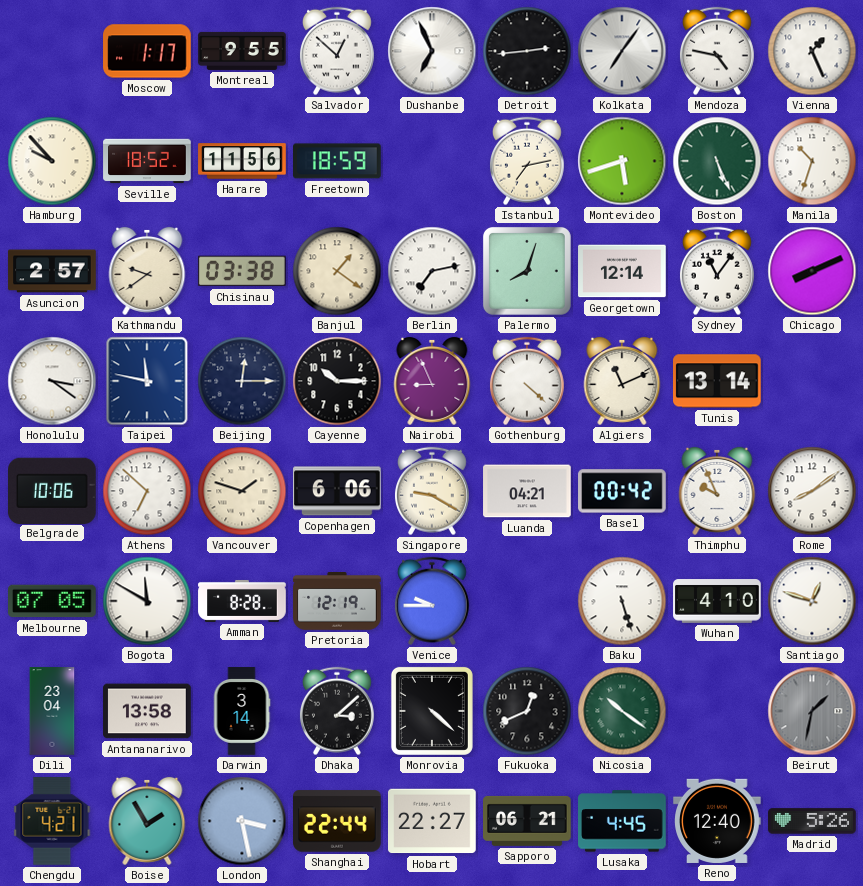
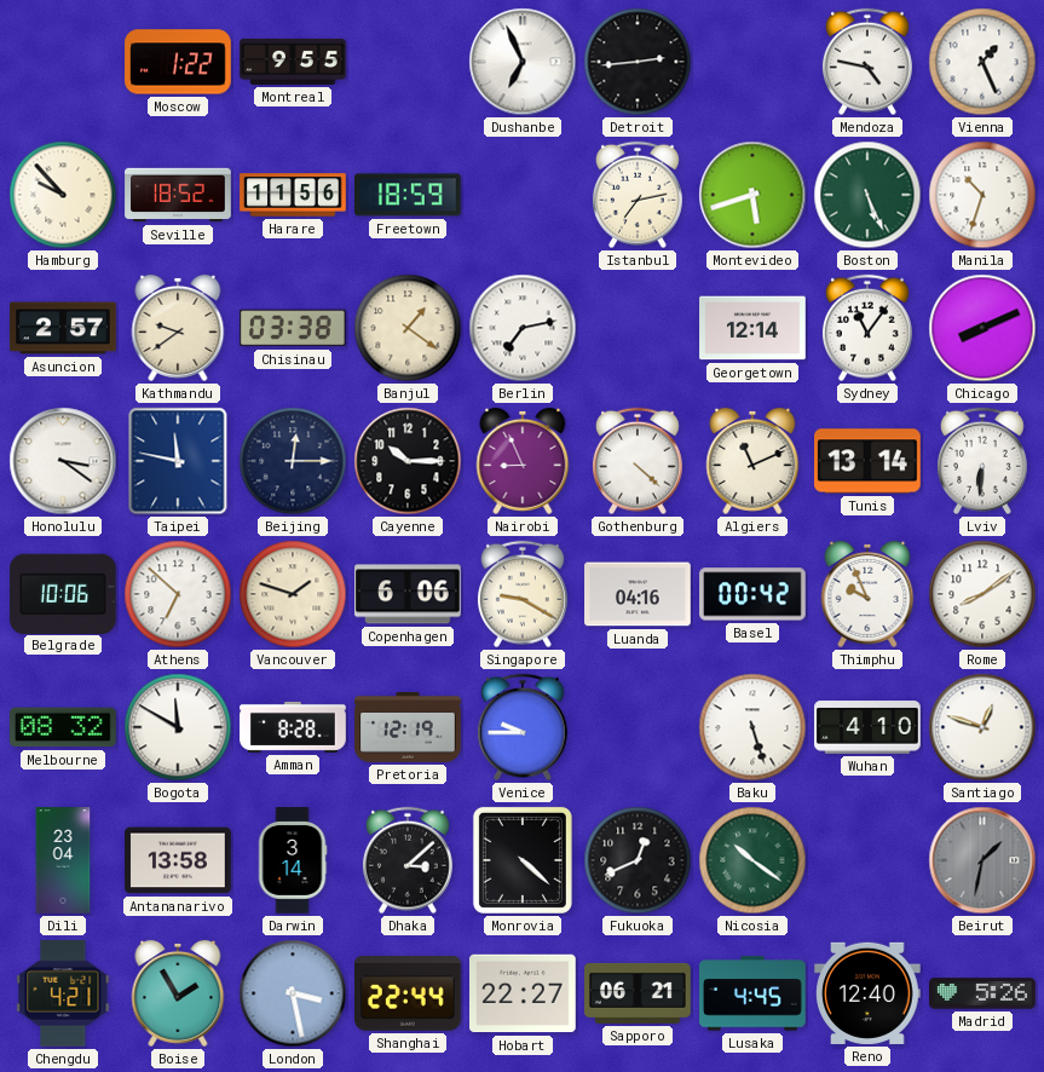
Moscow: 1:17 -> 1:22
Salvador: 12:52 -> none
Kolkata: 7:06 -> none
Palermo: 8:03 -> none
Lviv: none -> 6:31
Luanda: 04:21 -> 04:16
Melbourne: 07:05 -> 08:32
